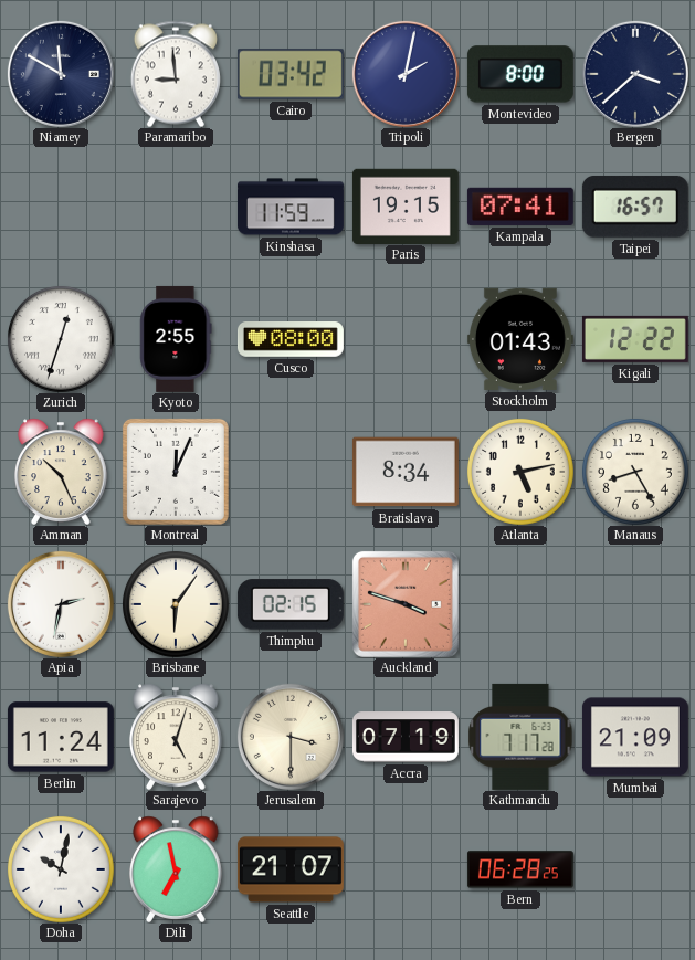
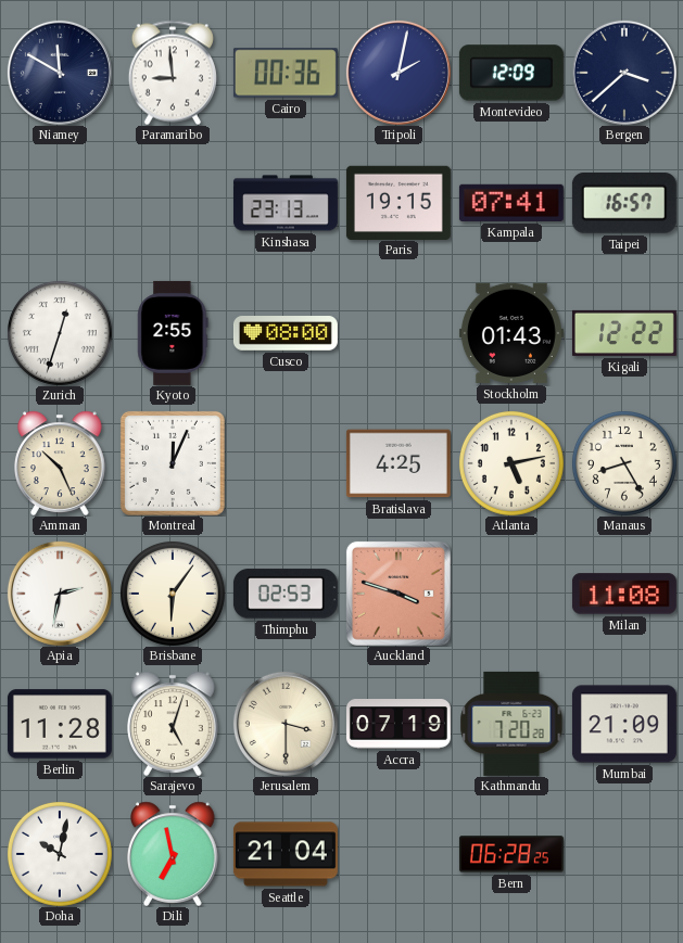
Cairo: 03:42 -> 00:36
Montevideo: 8:00 -> 12:09
Kinshasa: 11:59 -> 23:13
Bratislava: 8:34 -> 4:25
Thimphu: 02:15 -> 02:53
Milan: none -> 11:08
Berlin: 11:24 -> 11:28
Kathmandu: 7:17 -> 7:20
Seattle: 21:07 -> 21:04
